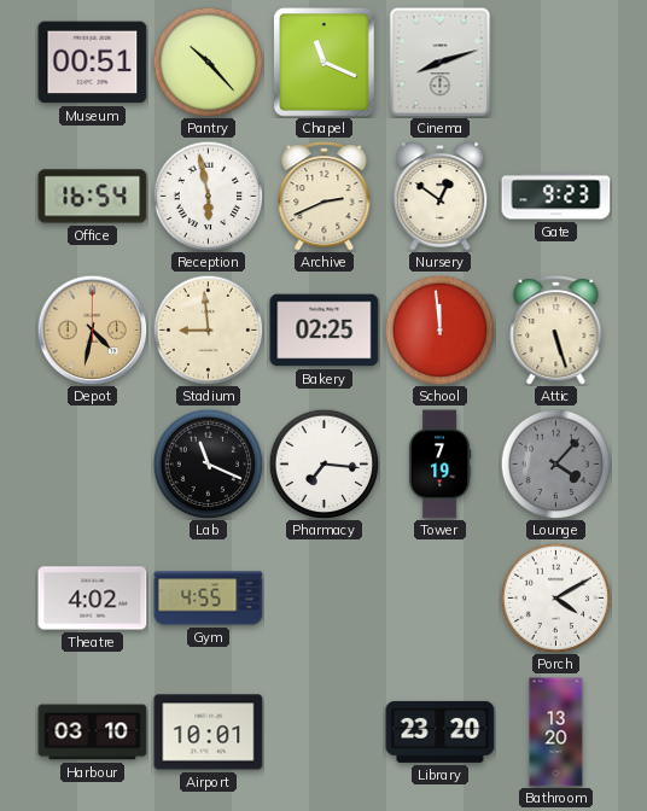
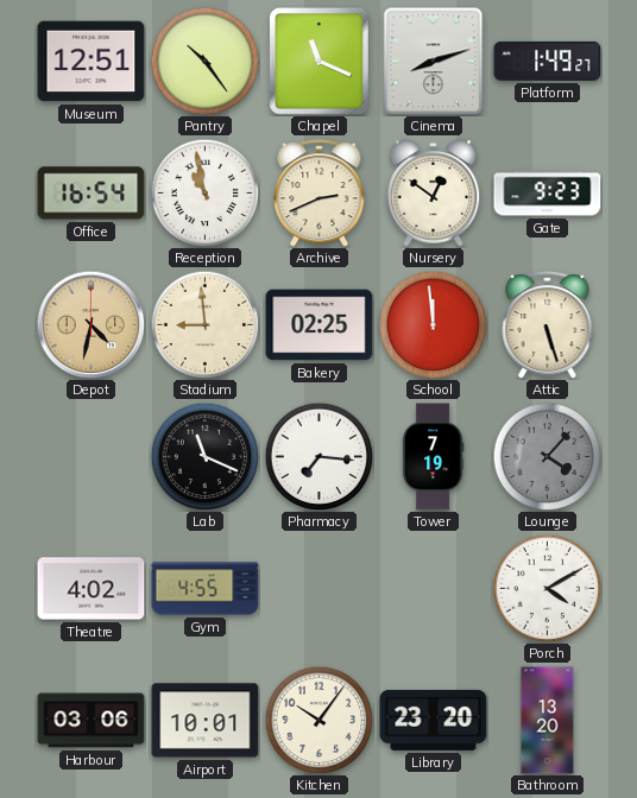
Museum: 00:51 -> 12:51
Pantry: 10:23 -> 10:24
Platform: none -> 1:49
Reception: 5:58 -> 10:58
Harbour: 03:10 -> 03:06
Kitchen: none -> 10:06
